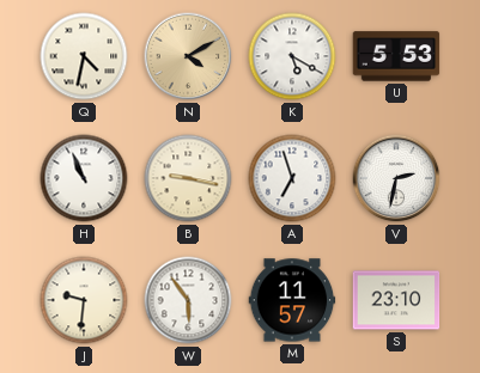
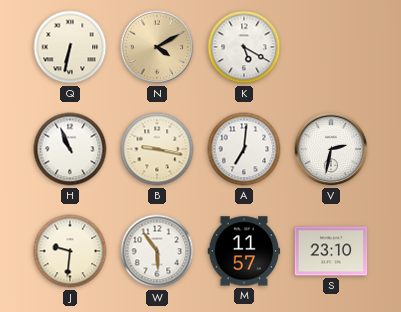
Q: 4:32 -> 6:32
U: 5:53 -> none
A: 6:57 -> 7:01
